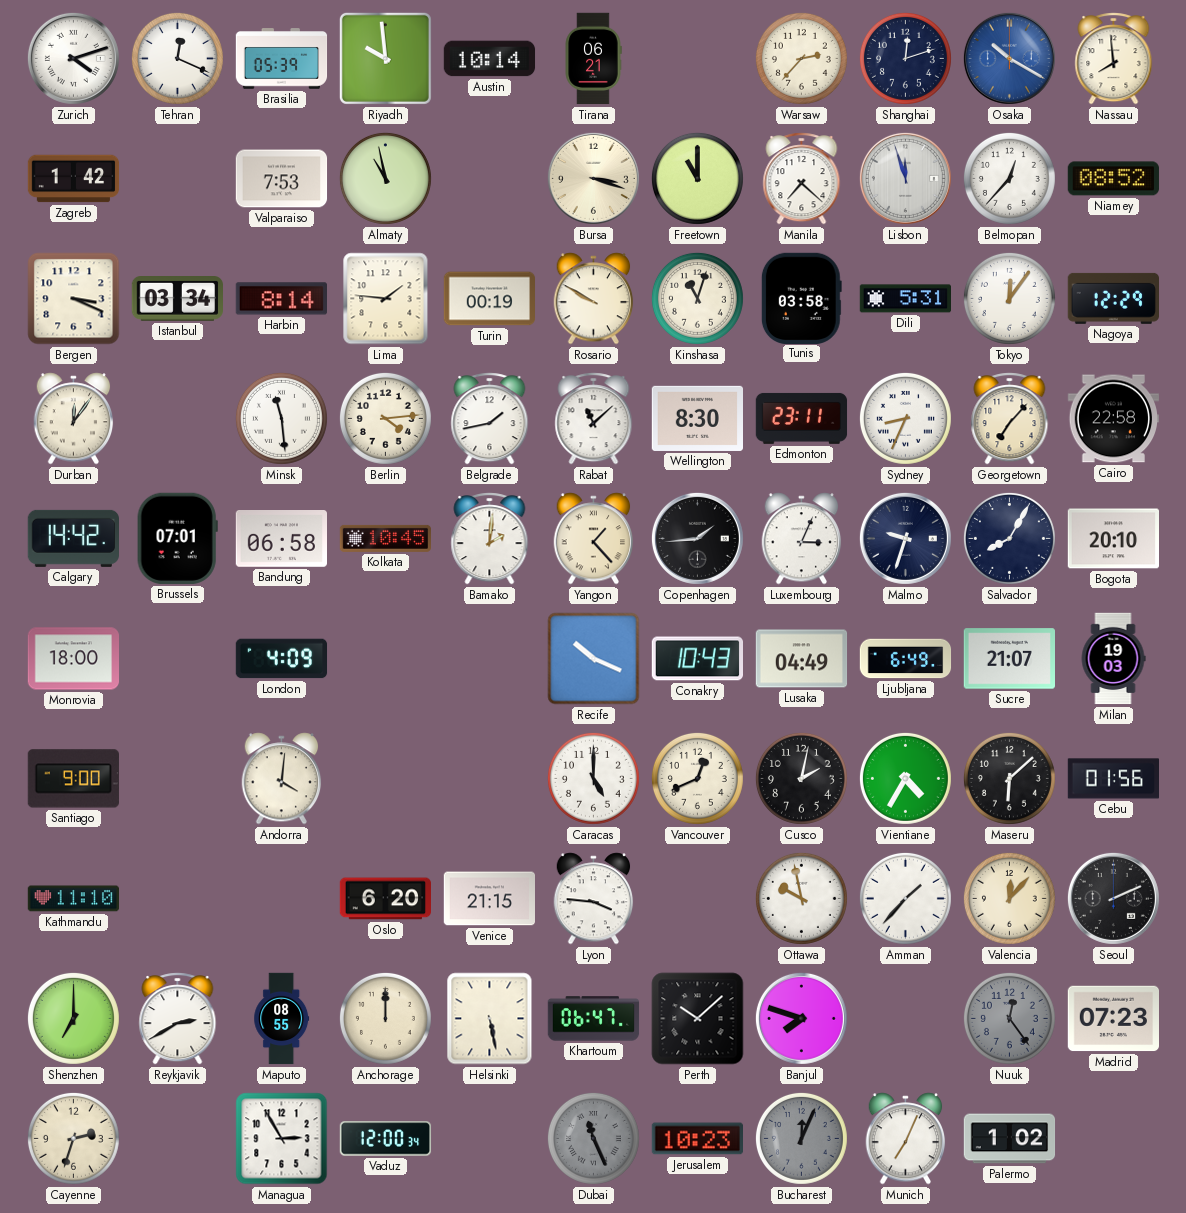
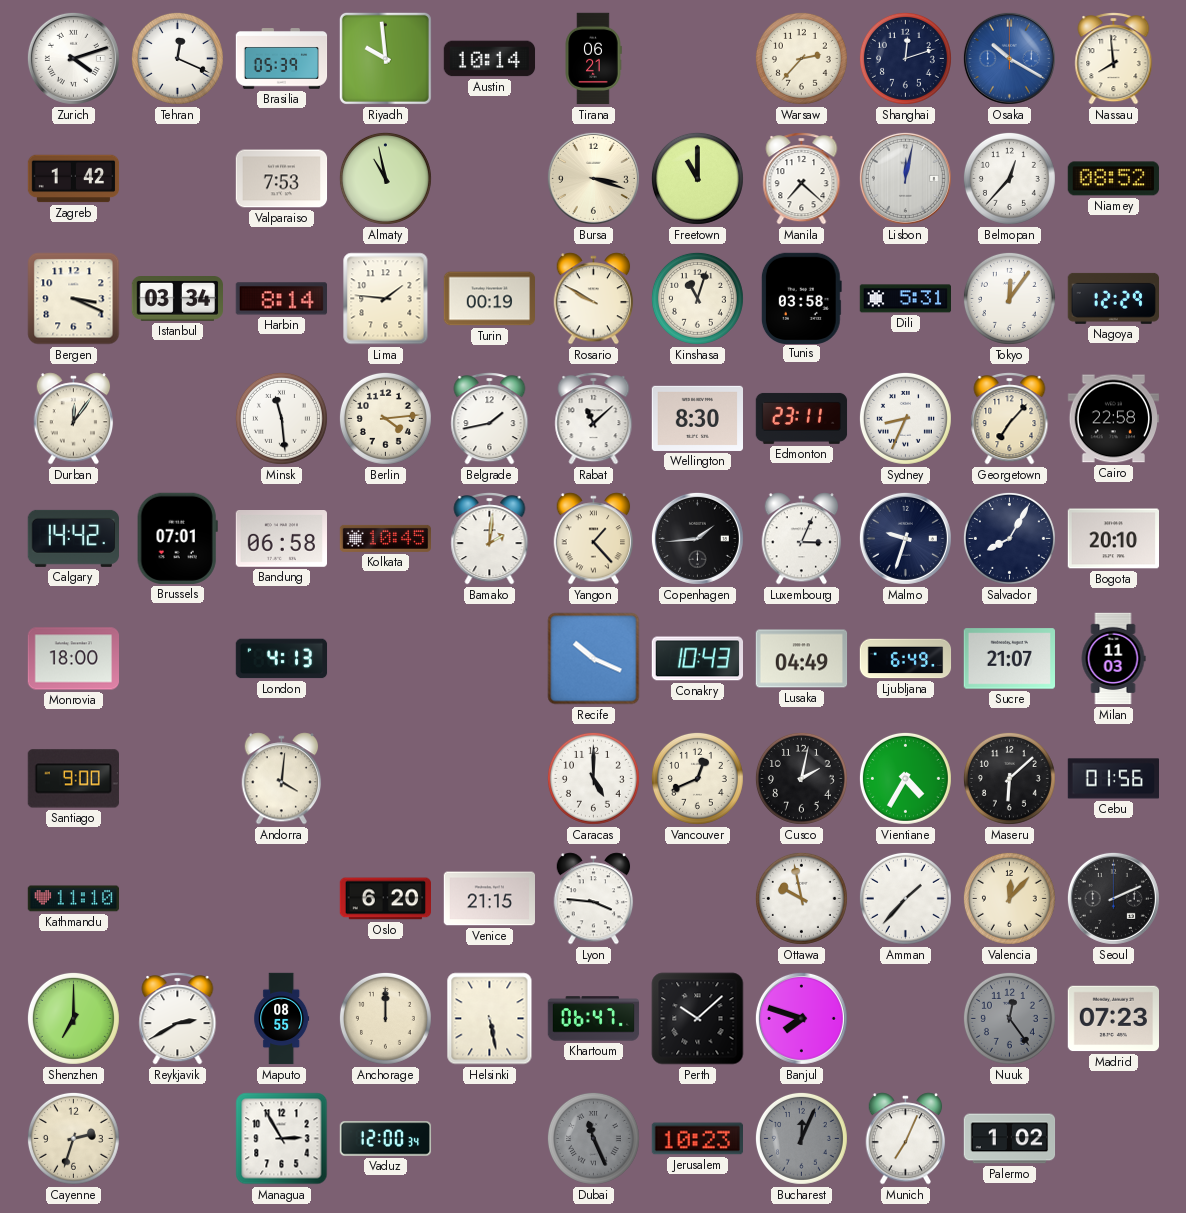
Lisbon: 11:57 -> 12:02
London: 4:09 -> 4:13
Milan: 19:03 -> 11:03
